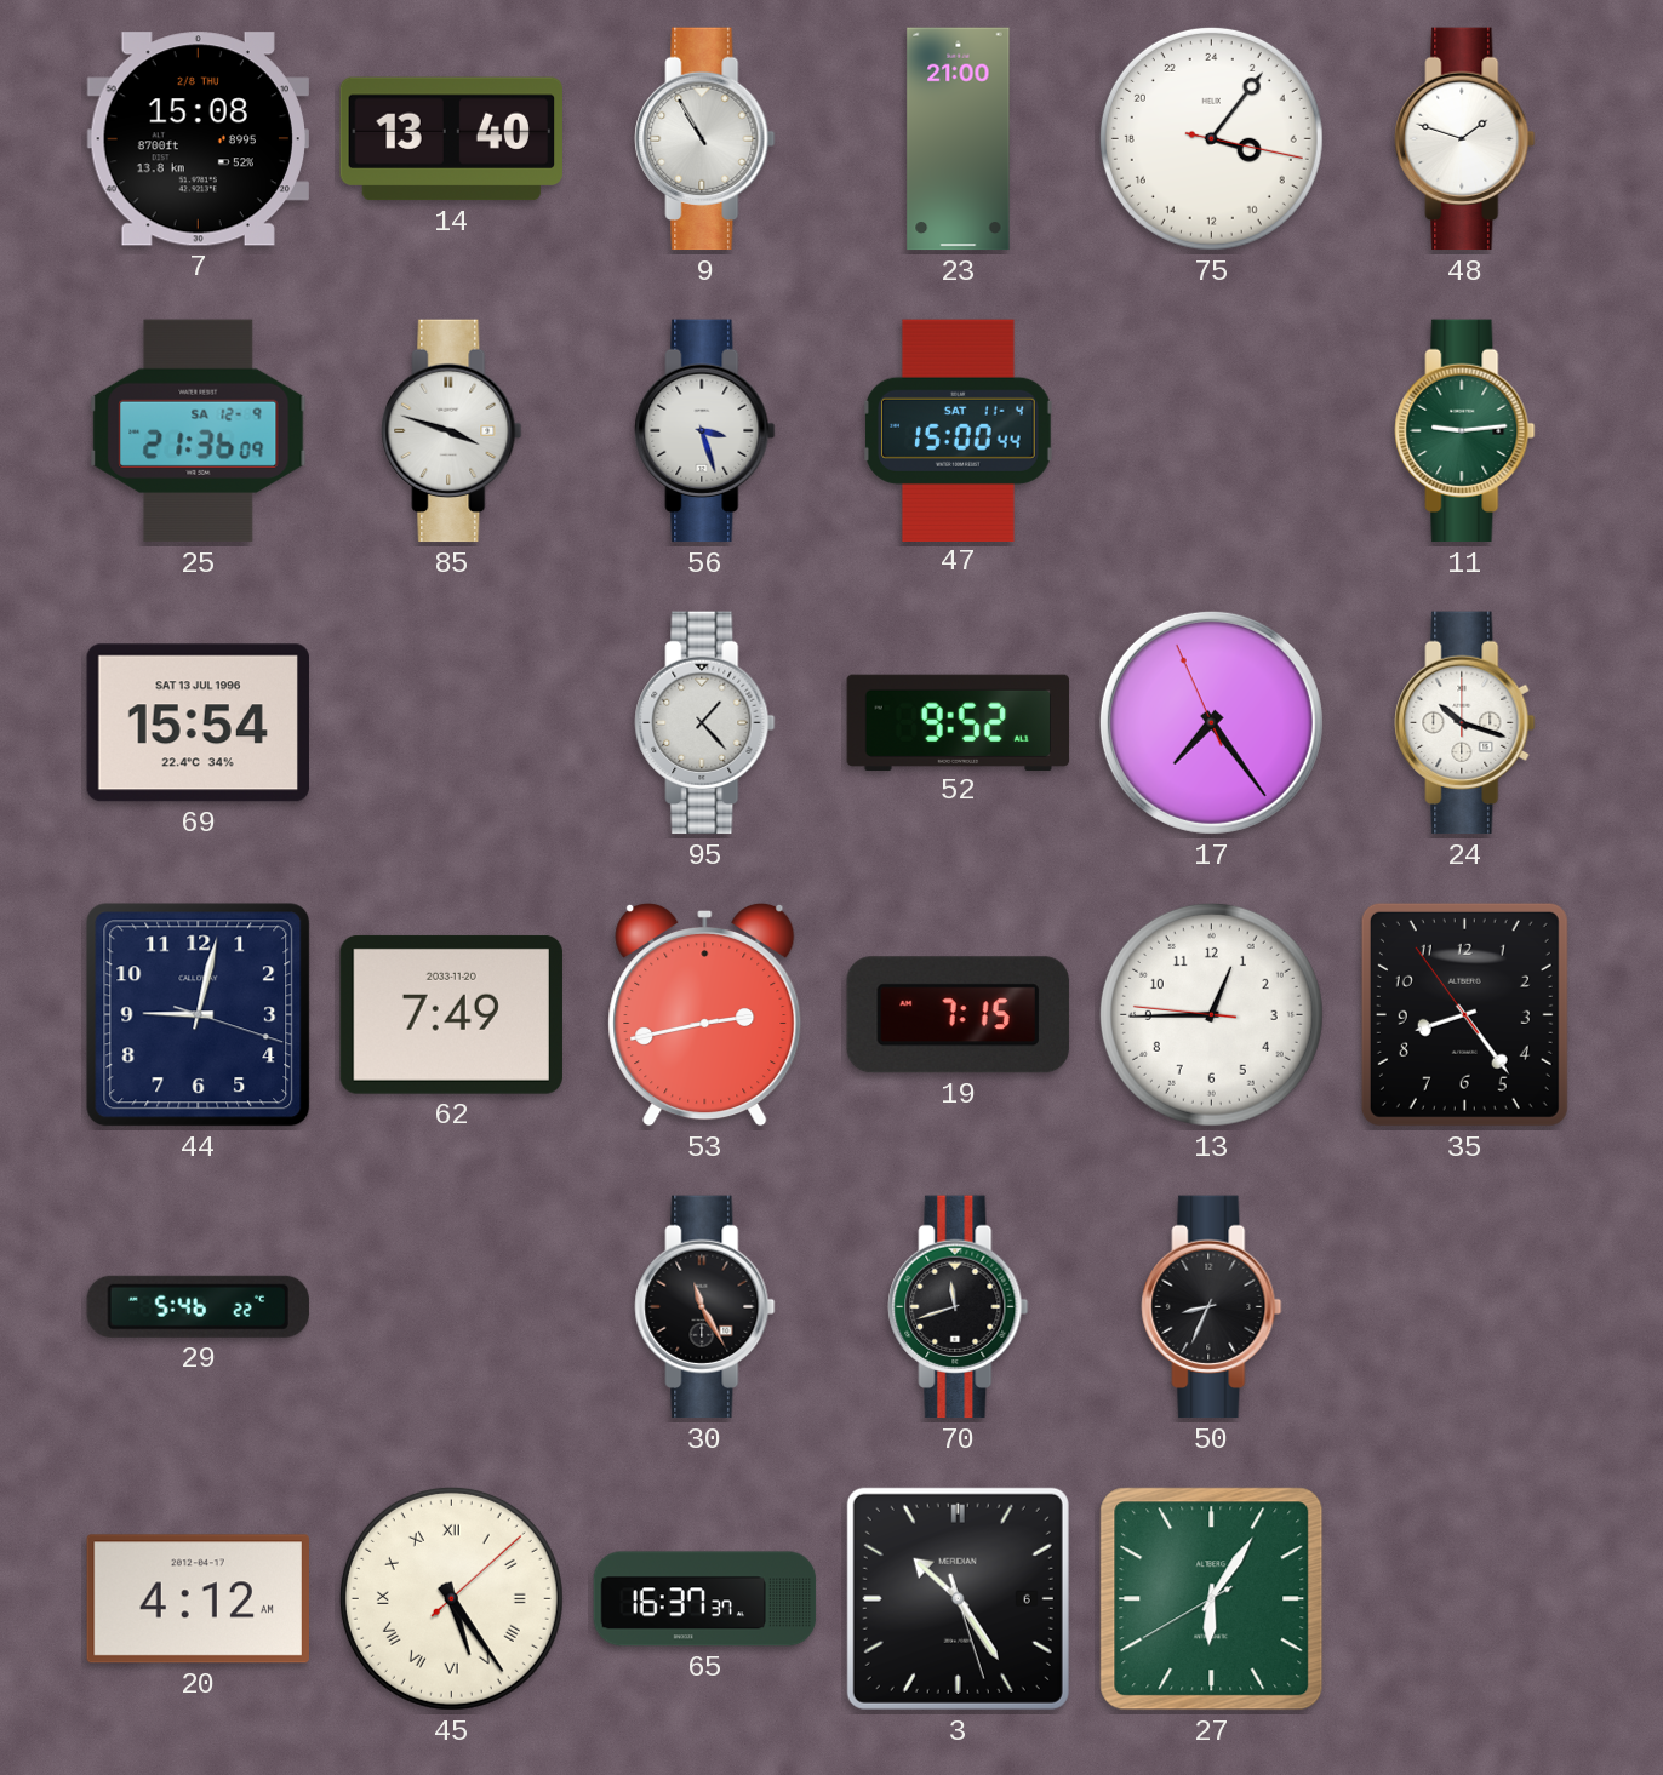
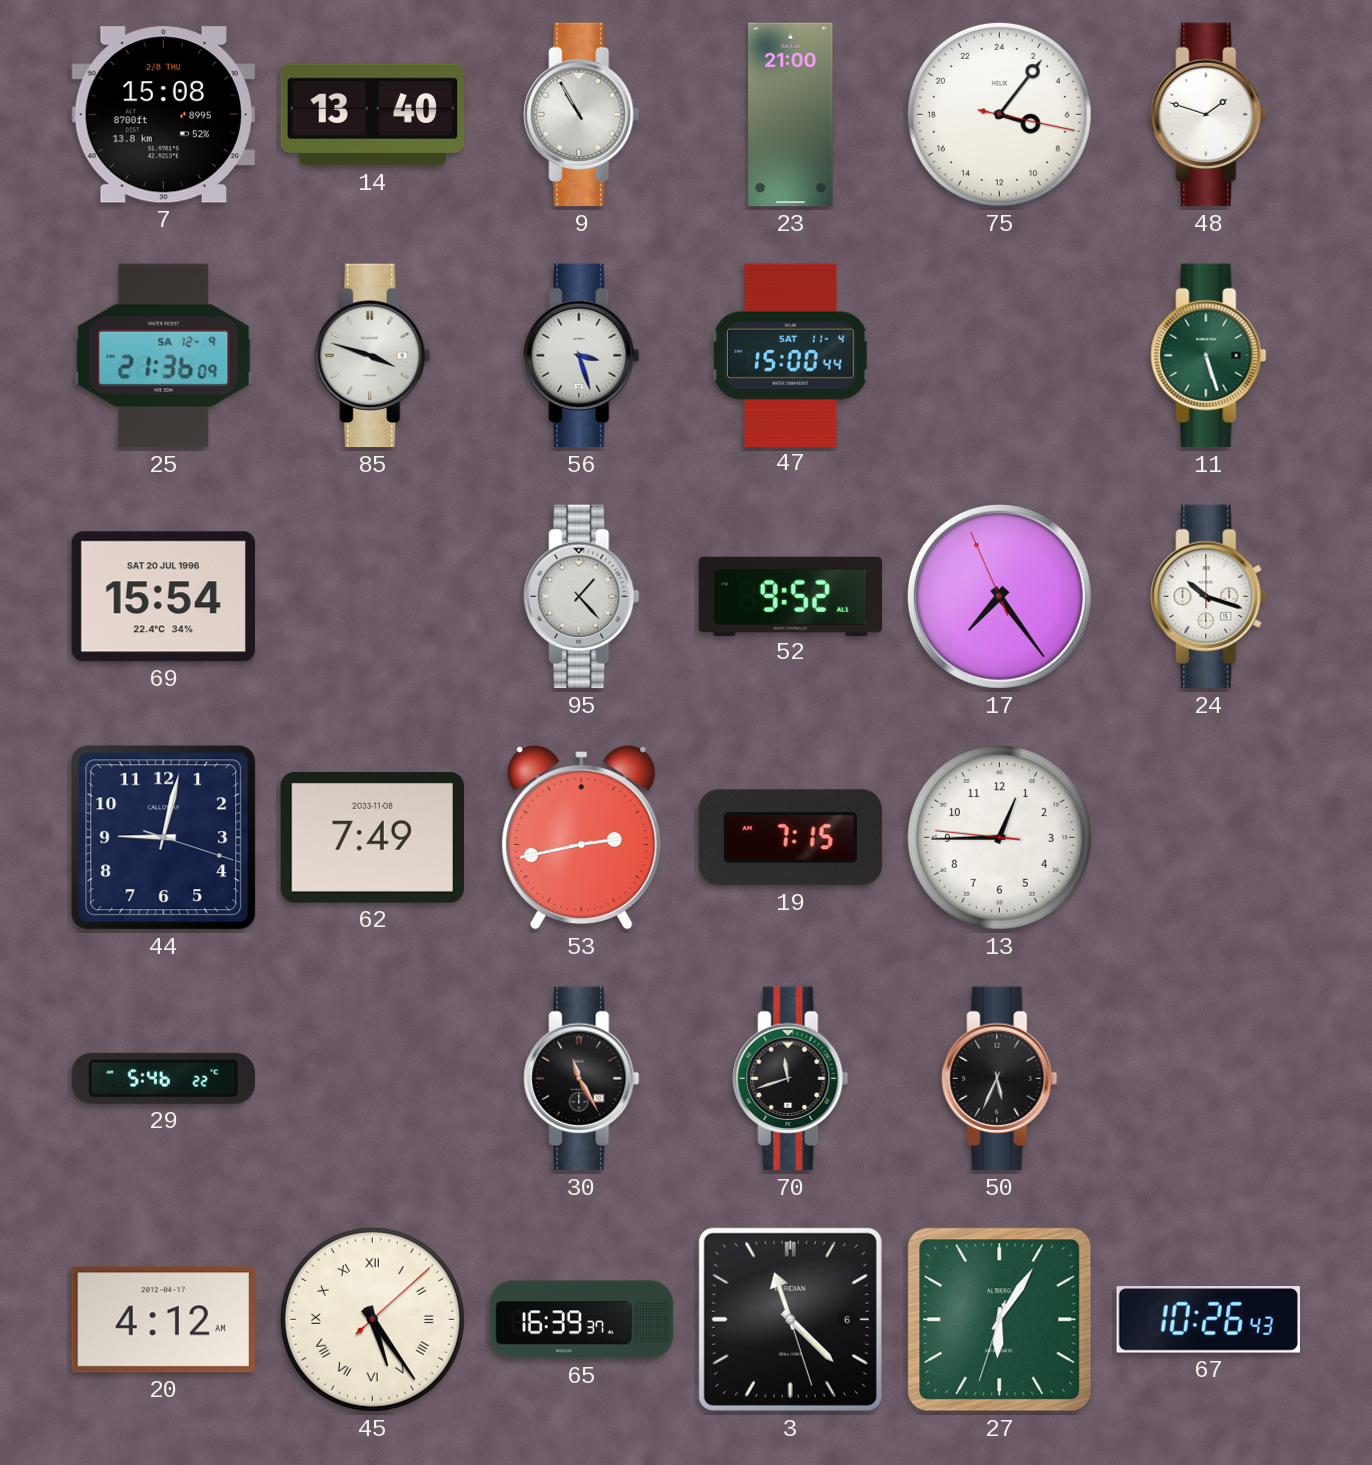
11: 9:14 -> 5:27
69 date: SAT 13 JUL 1996 -> SAT 20 JUL 1996
62 date: 2033-11-20 -> 2033-11-08
35: 8:23 -> none
50: 8:34 -> 5:34
65: 16:37 -> 16:39
3: 10:24 -> 11:22
27: 6:05:40 -> 6:05:33
67: none -> 10:26
